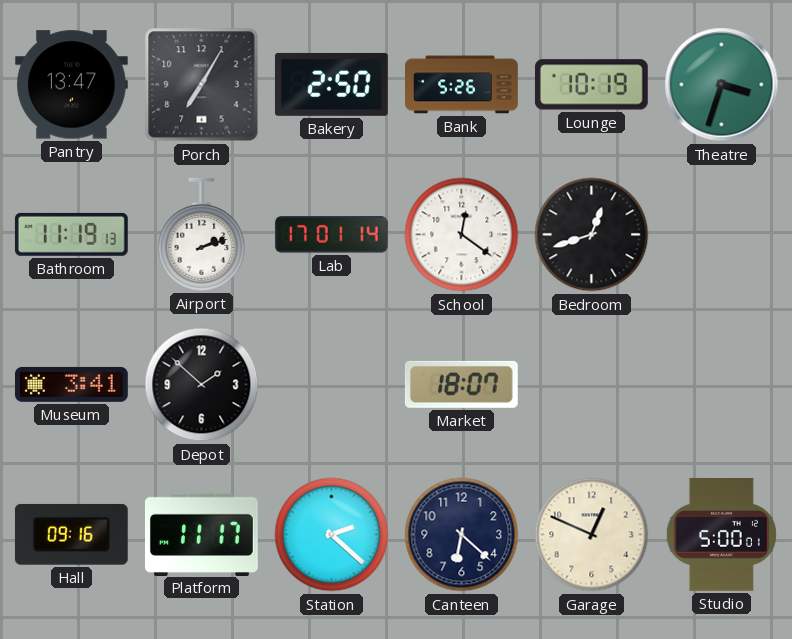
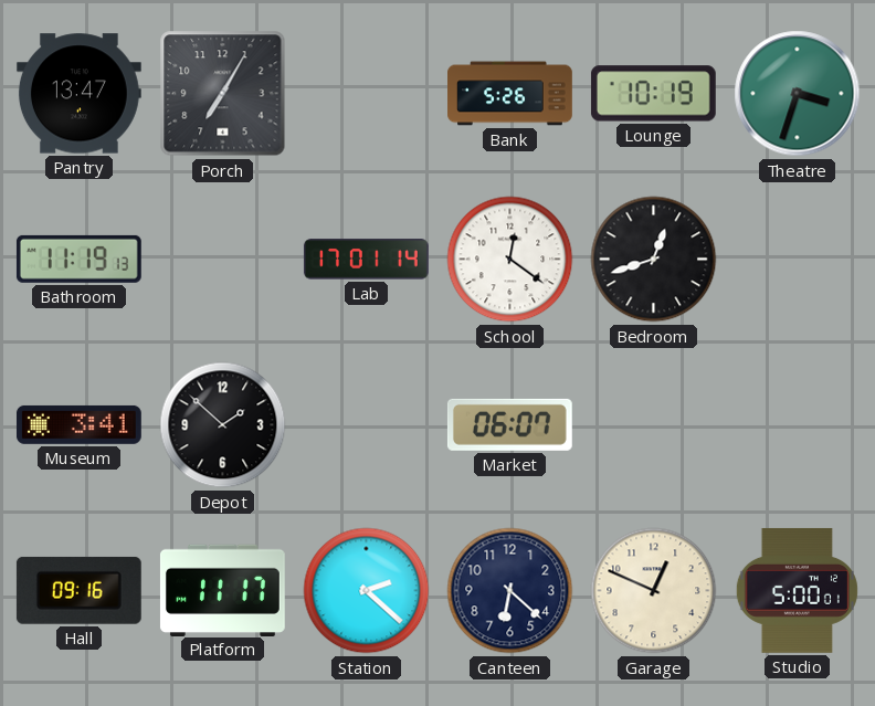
Bakery: 2:50 -> none
Airport: 2:12 -> none
Market: 18:07 -> 06:07
